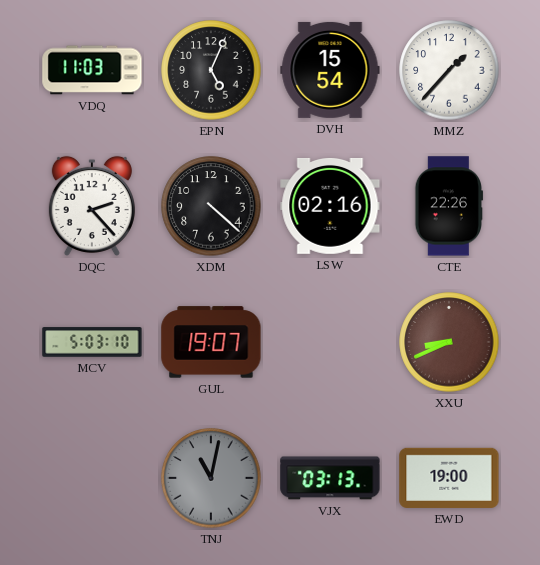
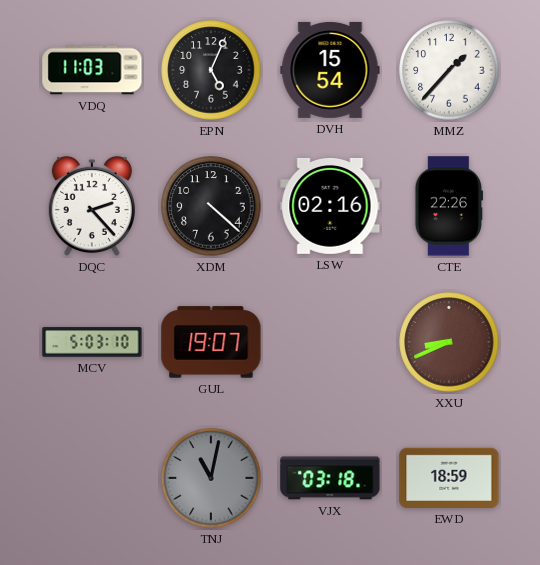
VJX: 03:13 -> 03:18
EWD: 19:00 -> 18:59
